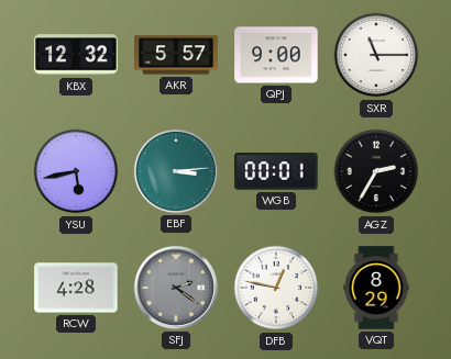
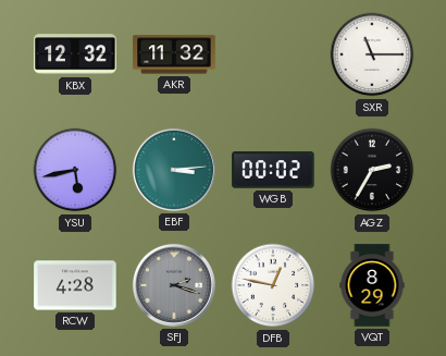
AKR: 5:57 -> 11:32
QPJ: 9:00 -> none
WGB: 00:01 -> 00:02
SFJ: 2:21 -> 2:18
